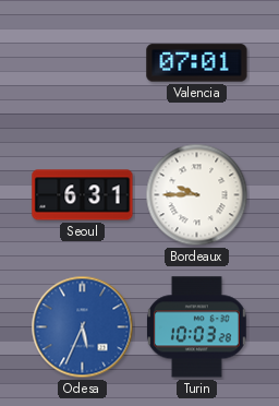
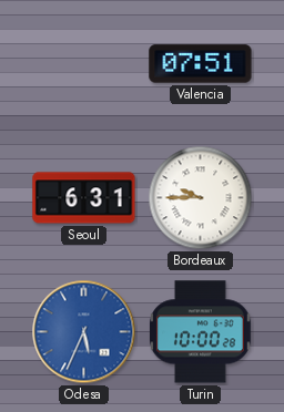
Valencia: 07:01 -> 07:51
Turin: 10:03 -> 10:00
